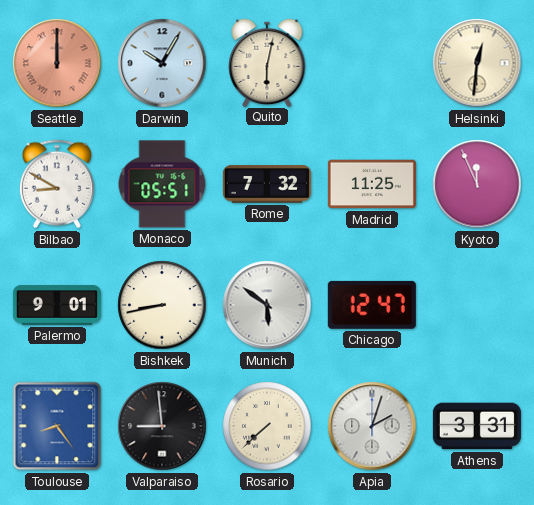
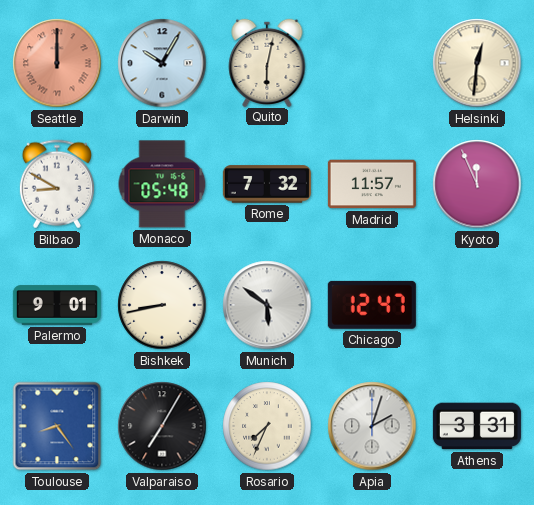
Monaco: 05:51 -> 05:48
Madrid: 11:25 -> 11:57
Valparaiso: 8:59 -> 7:05
Rosario: 7:38 -> 7:34
